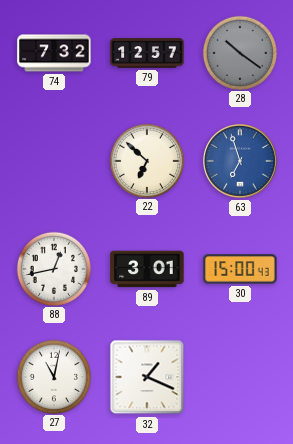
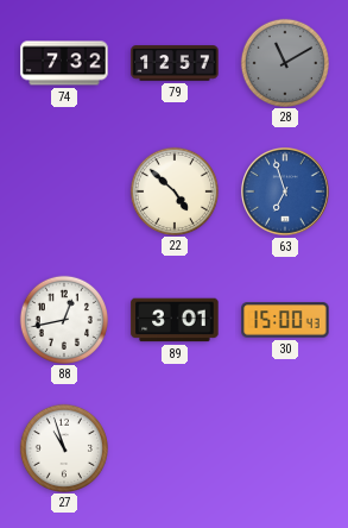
28: 10:21 -> 11:10
22: 6:52 -> 4:52
27: 11:02 -> 10:57
32: 1:19 -> none
